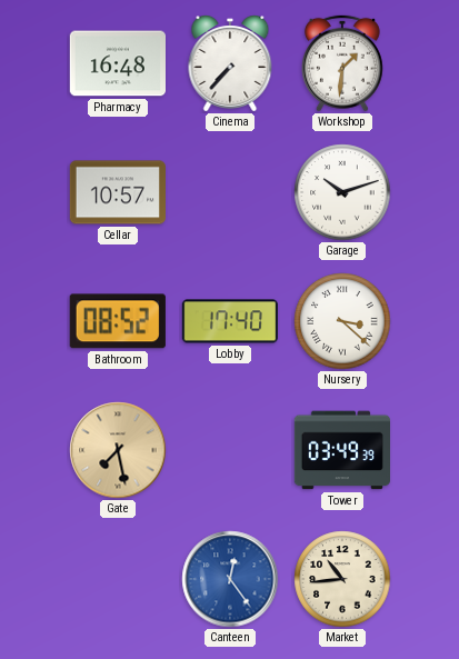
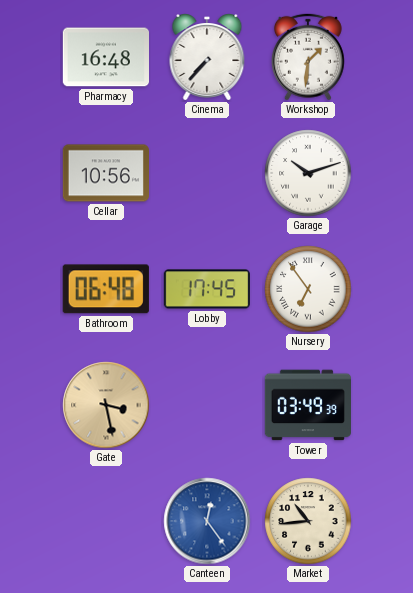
Cellar: 10:57 -> 10:56
Bathroom: 08:52 -> 06:48
Lobby: 17:40 -> 17:45
Nursery: 3:22 -> 6:54
Gate: 7:28 -> 3:28
